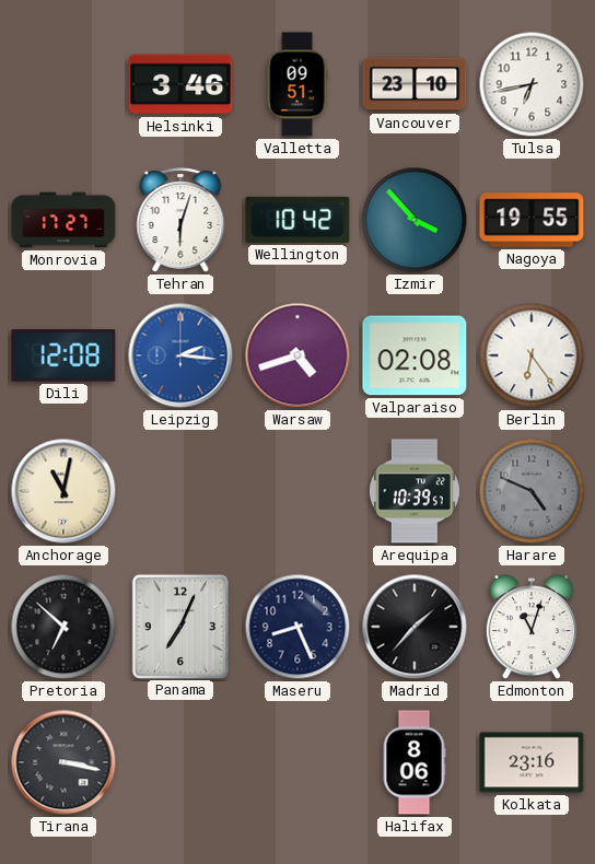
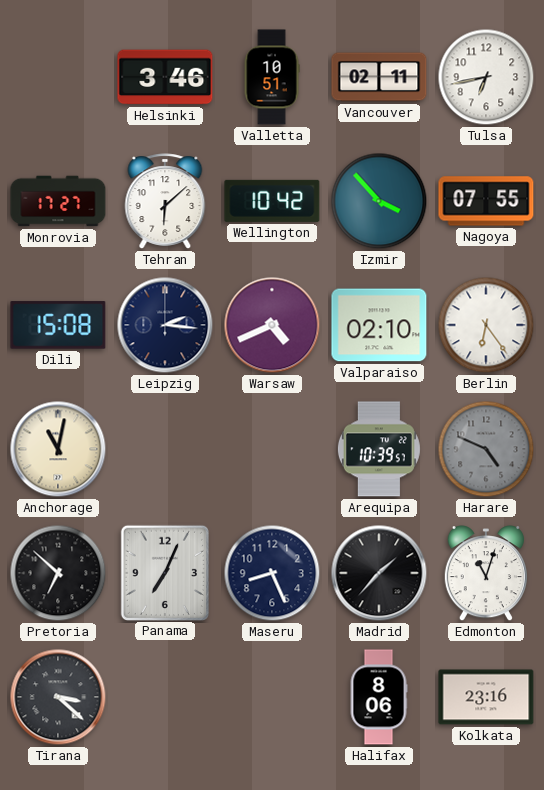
Valletta: 09:51 -> 10:51
Vancouver: 23:10 -> 02:11
Tehran: 6:03 -> 6:08
Nagoya: 19:55 -> 07:55
Dili: 12:08 -> 15:08
Leipzig dial: blue -> navy
Warsaw: 4:42 -> 4:41
Valparaiso: 02:08 -> 02:10
Tirana: 3:17 -> 3:22
